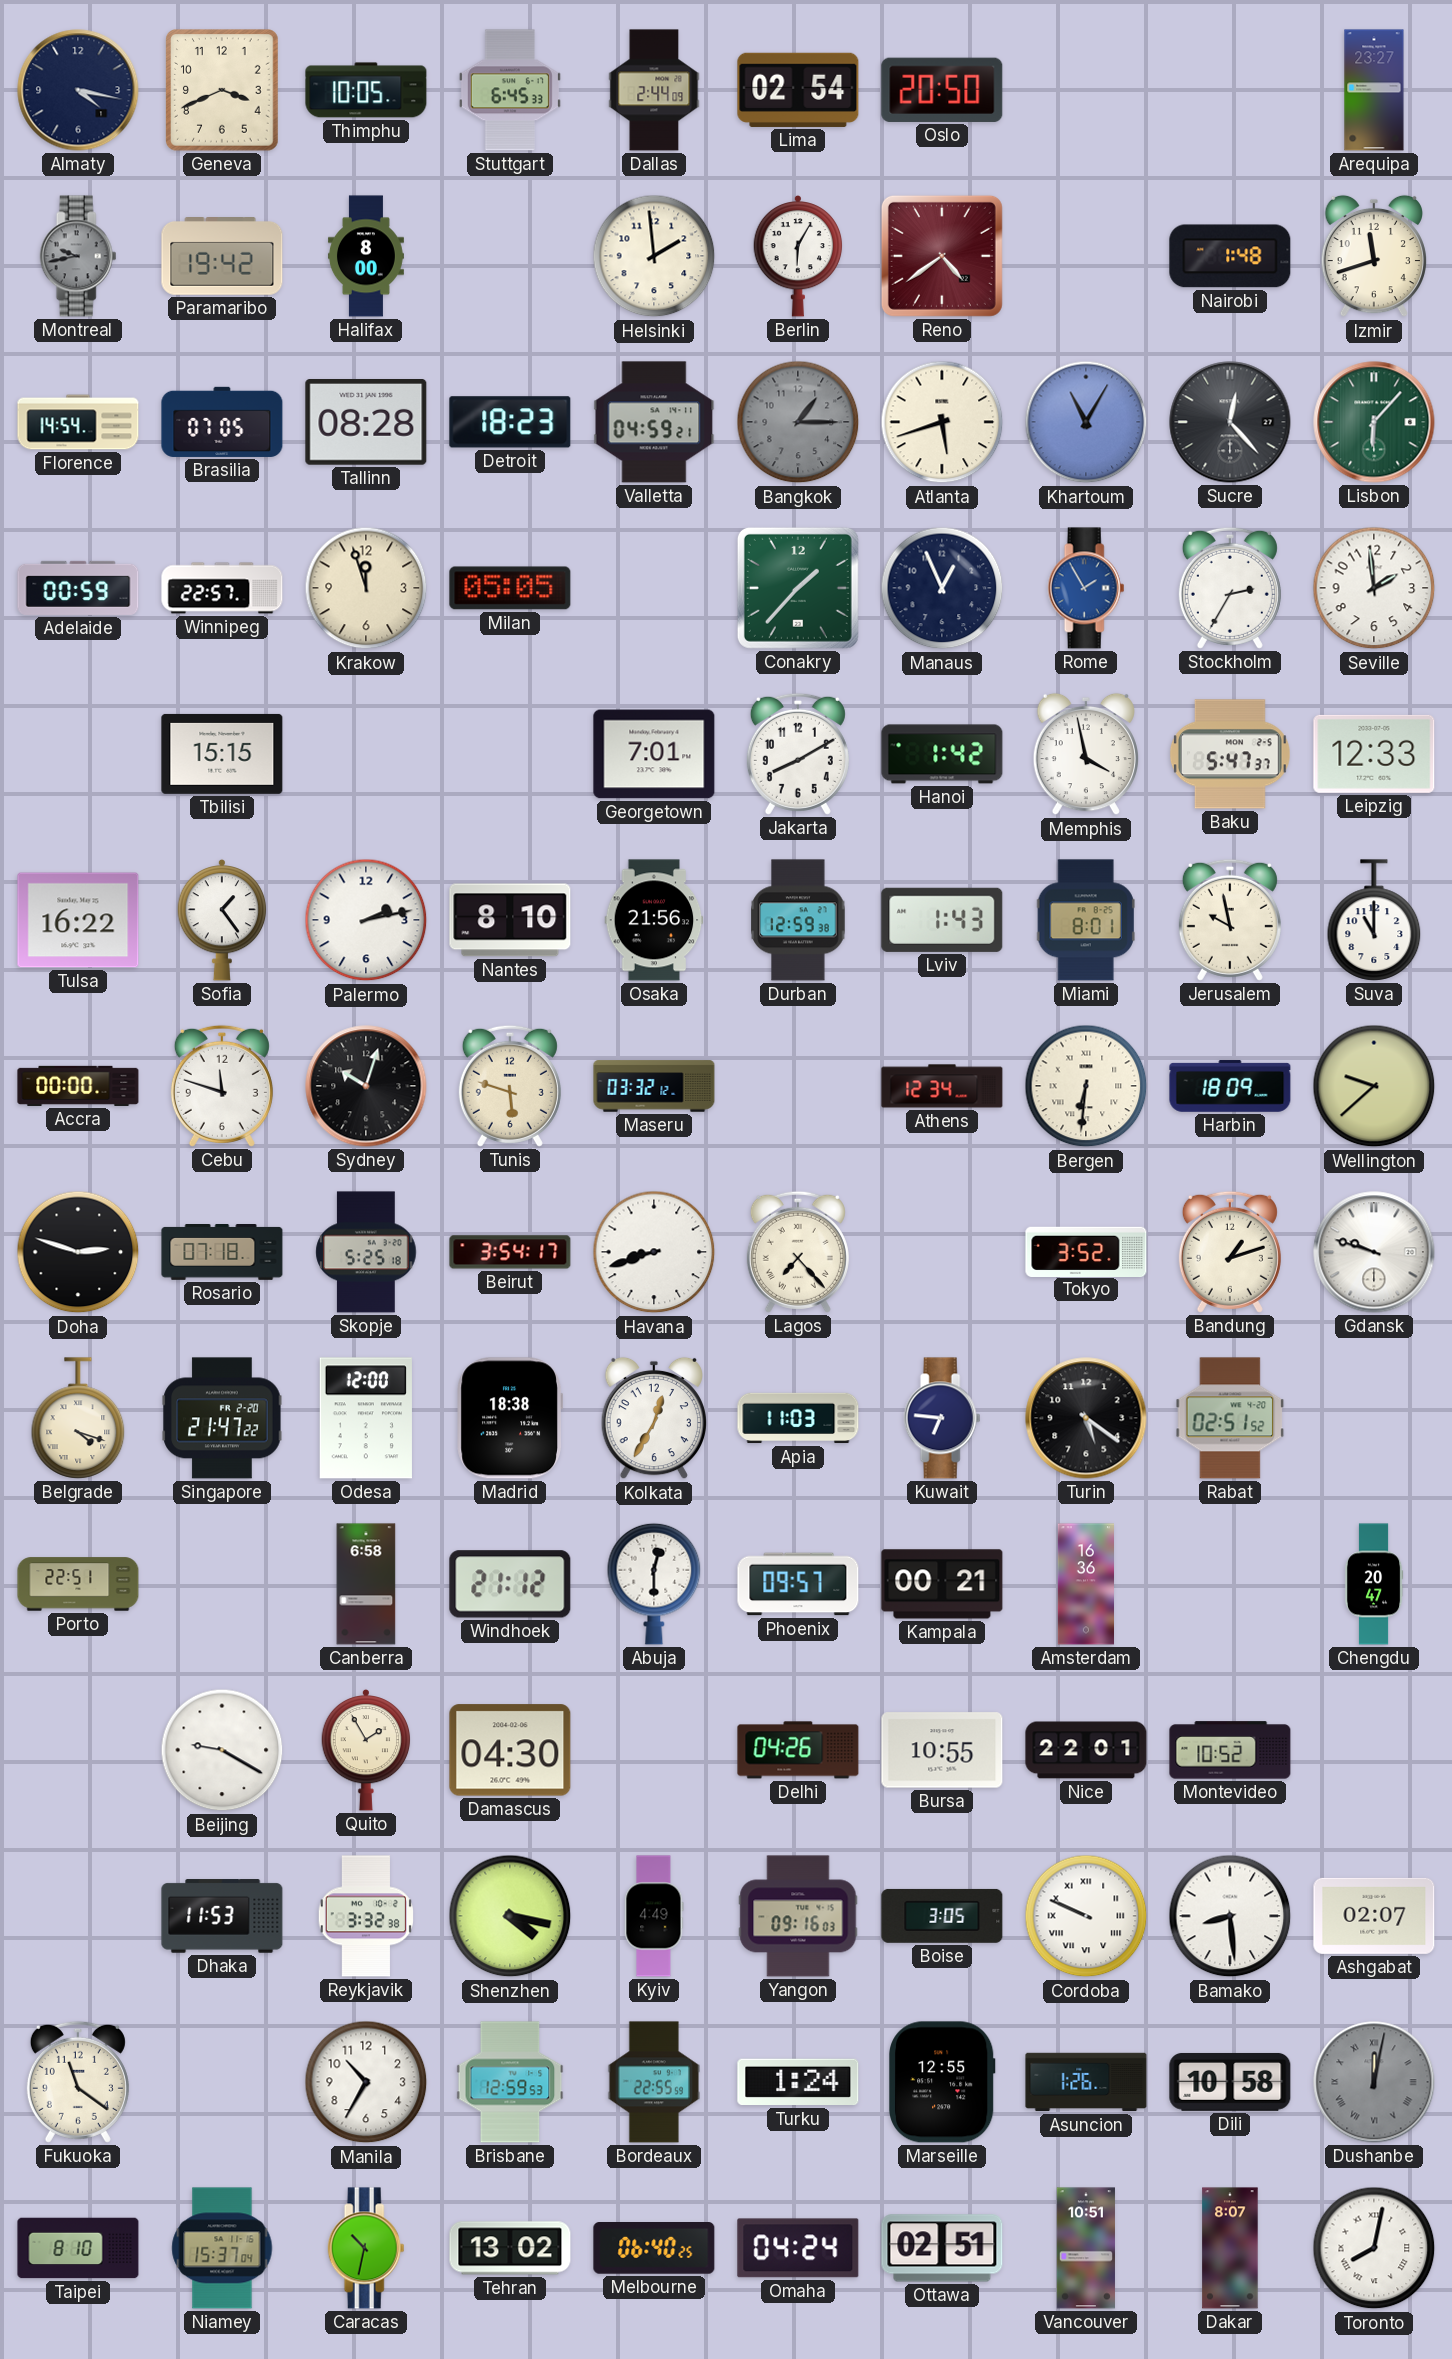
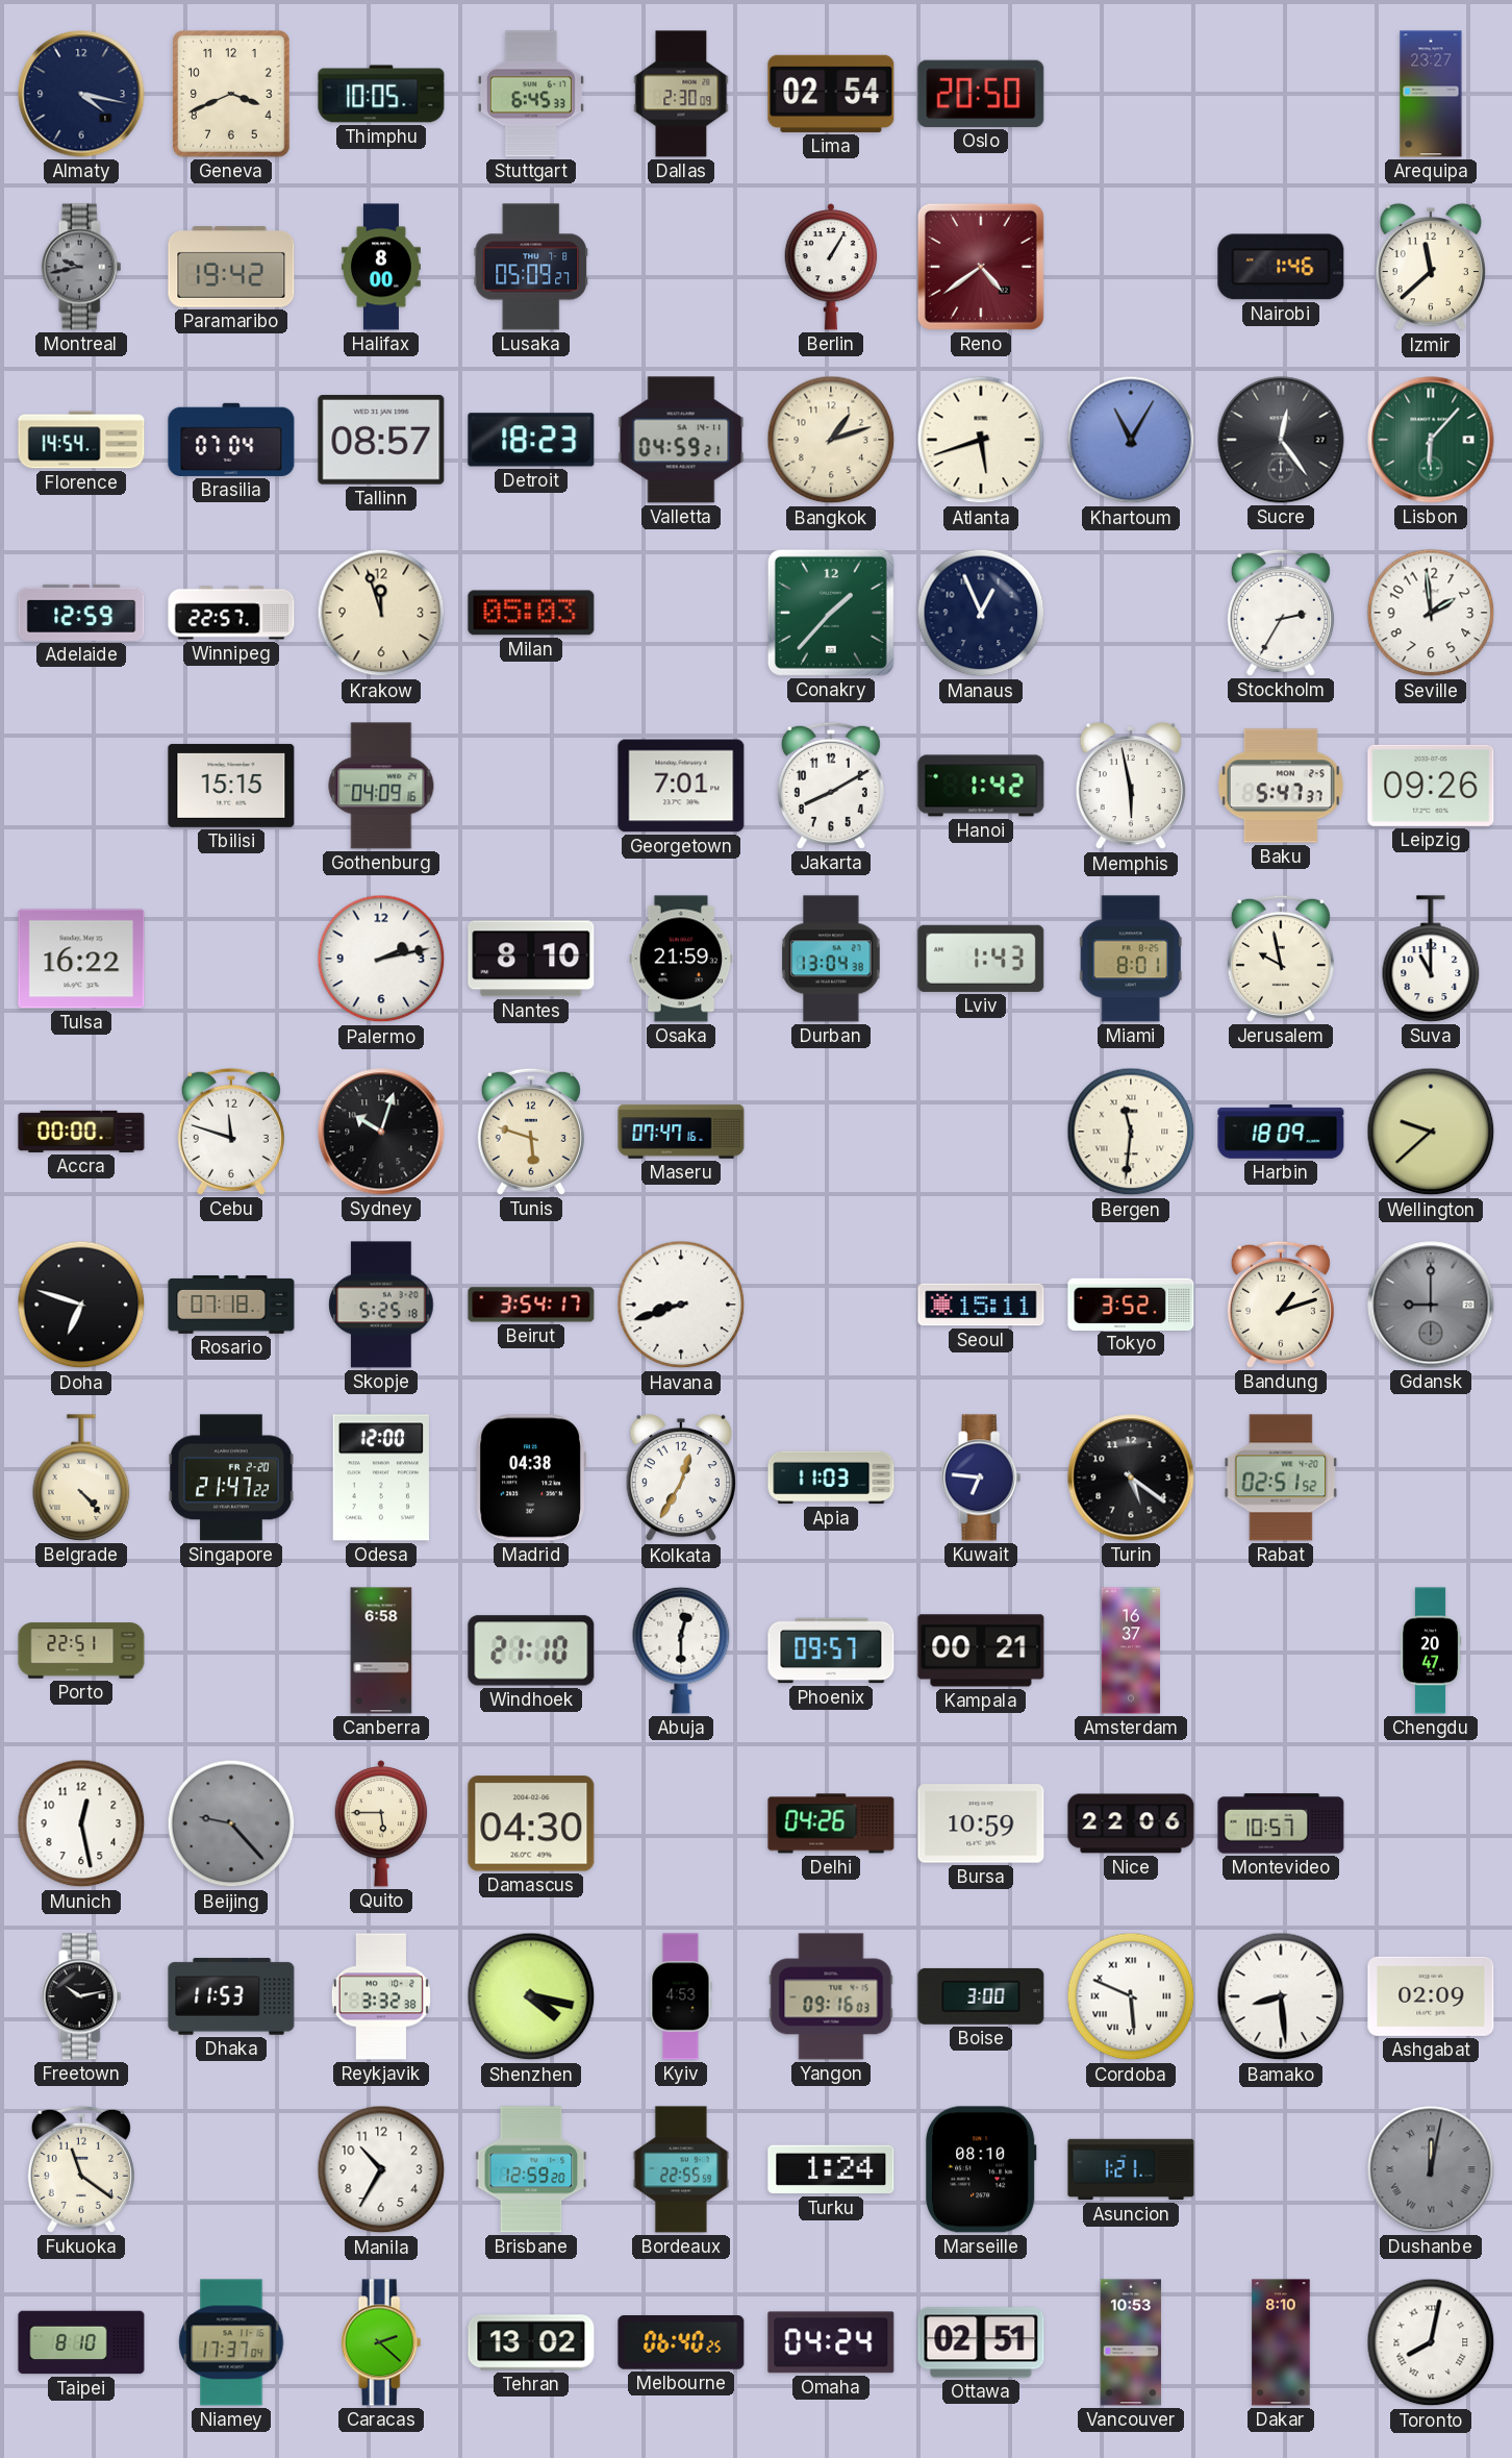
Dallas: 2:44 -> 2:30
Lusaka: none -> 05:09
Helsinki: 1:59 -> none
Berlin: 6:05 -> 1:05
Nairobi: 1:48 -> 1:46
Izmir: 11:42 -> 11:38
Brasilia: 07:05 -> 07:04
Tallinn: 08:28 -> 08:57
Bangkok: 1:15 -> 1:12
Bangkok dial: grey -> cream
Sucre: 12:23 -> 12:24
Adelaide: 00:59 -> 12:59
Milan: 05:05 -> 05:03
Rome: 1:55 -> none
Gothenburg: none -> 04:09
Memphis: 3:58 -> 5:58
Leipzig: 12:33 -> 09:26
Sofia: 1:24 -> none
Osaka: 21:56 -> 21:59
Durban: 12:59 -> 13:04
Maseru: 03:32 -> 07:47
Athens: 12:34 -> none
Bergen: 6:31 -> 11:31
Doha: 2:48 -> 6:48
Lagos: 7:23 -> none
Seoul: none -> 15:11
Gdansk: 9:48 -> 9:00
Gdansk dial: white -> grey
Belgrade: 4:18 -> 4:23
Madrid: 18:38 -> 04:38
Windhoek: 21:12 -> 21:10
Amsterdam: 16:36 -> 16:37
Munich: none -> 12:28
Beijing: 9:20 -> 9:23
Beijing dial: white -> grey
Quito: 1:55 -> 5:45
Bursa: 10:55 -> 10:59
Nice: 22:01 -> 22:06
Montevideo: 10:52 -> 10:57
Freetown: none -> 10:13
Kyiv: 4:49 -> 4:53
Boise: 3:05 -> 3:00
Cordoba: 9:49 -> 5:49
Ashgabat: 02:07 -> 02:09
Brisbane: 12:59:53 -> 12:59:20
Marseille: 12:55 -> 08:10
Asuncion: 1:26 -> 1:21
Dili: 10:58 -> none
Niamey: 15:37 -> 17:37
Caracas: 10:32 -> 2:22
Vancouver: 10:51 -> 10:53
Dakar: 8:07 -> 8:10
